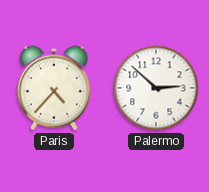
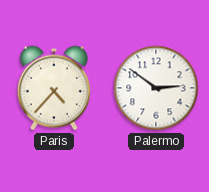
Palermo: 2:52 -> 2:51
